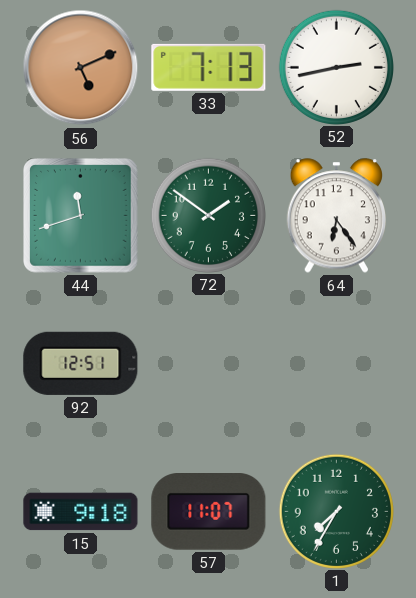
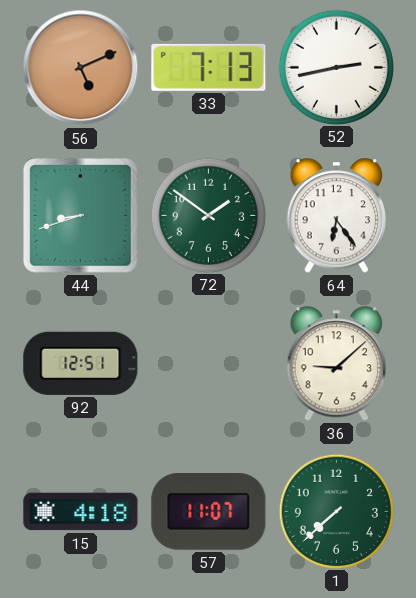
44: 11:42 -> 8:42
36: none -> 9:08
15: 9:18 -> 4:18
1: 7:35 -> 7:38
